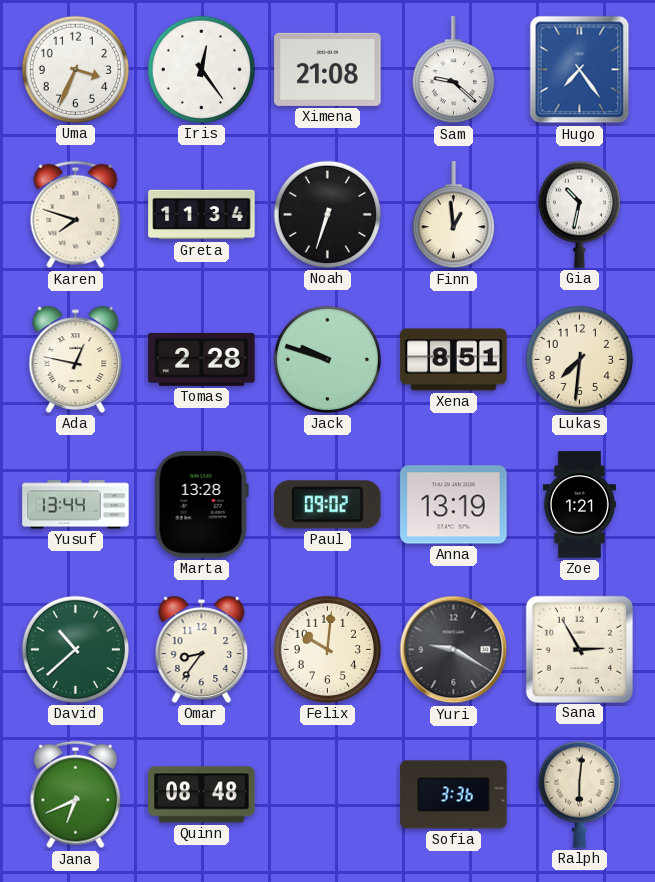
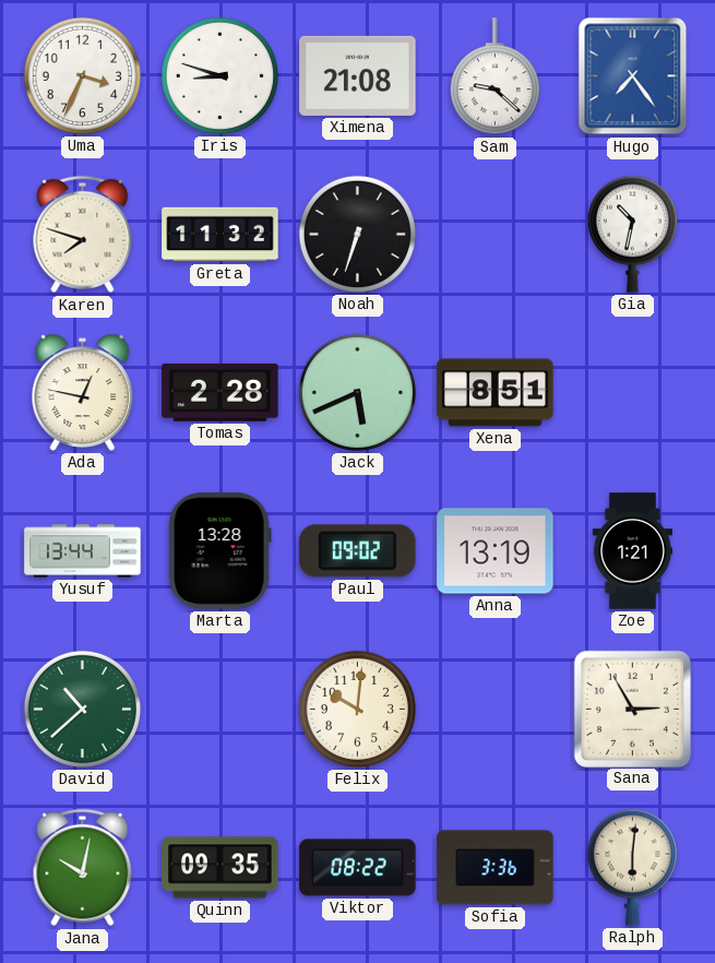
Iris: 12:24 -> 8:48
Greta: 11:34 -> 11:32
Finn: 12:59 -> none
Jack: 9:48 -> 5:41
Lukas: 7:31 -> none
Omar: 8:36 -> none
Yuri: 9:20 -> none
Jana: 6:41 -> 10:02
Quinn: 08:48 -> 09:35
Viktor: none -> 08:22
